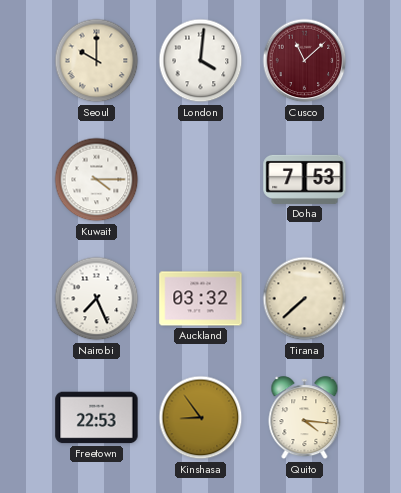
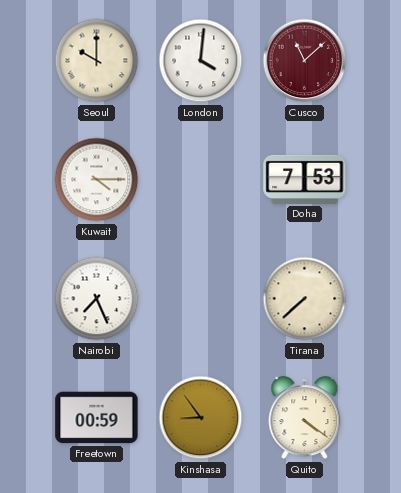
Auckland: 03:32 -> none
Freetown: 22:53 -> 00:59
Quito: 4:16 -> 4:21
